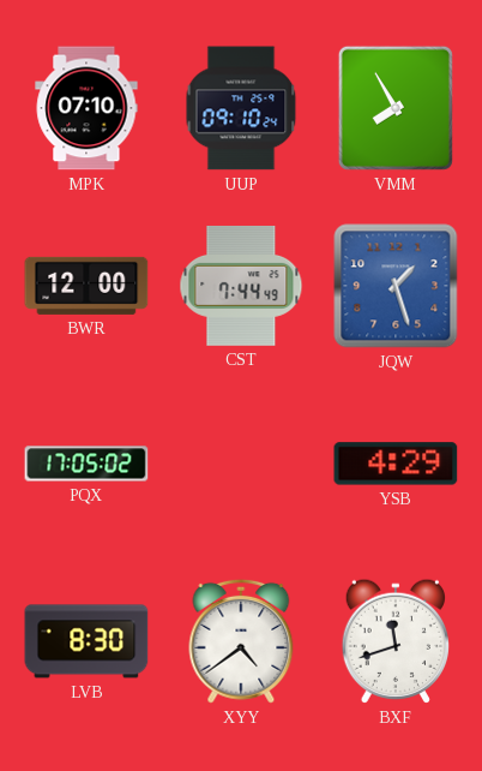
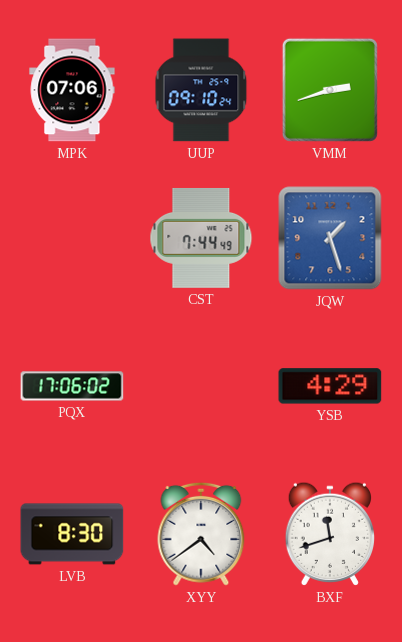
MPK: 07:10 -> 07:06
VMM: 7:55 -> 2:42
BWR: 12:00 -> none
PQX: 17:05 -> 17:06
